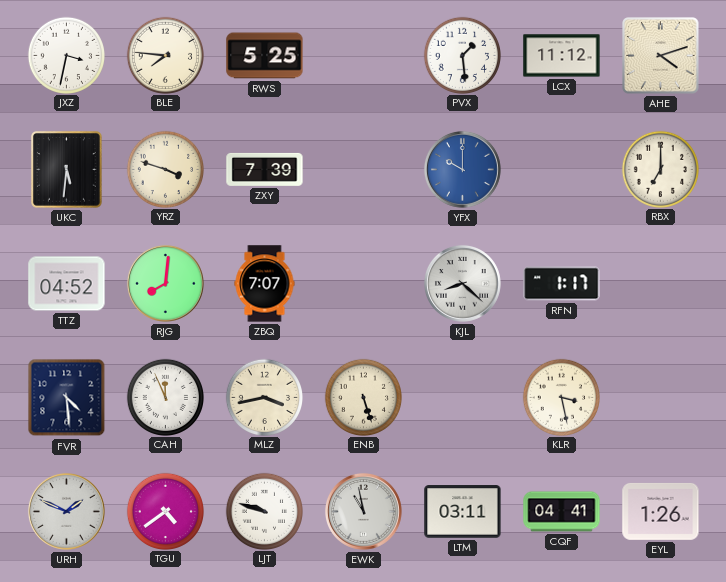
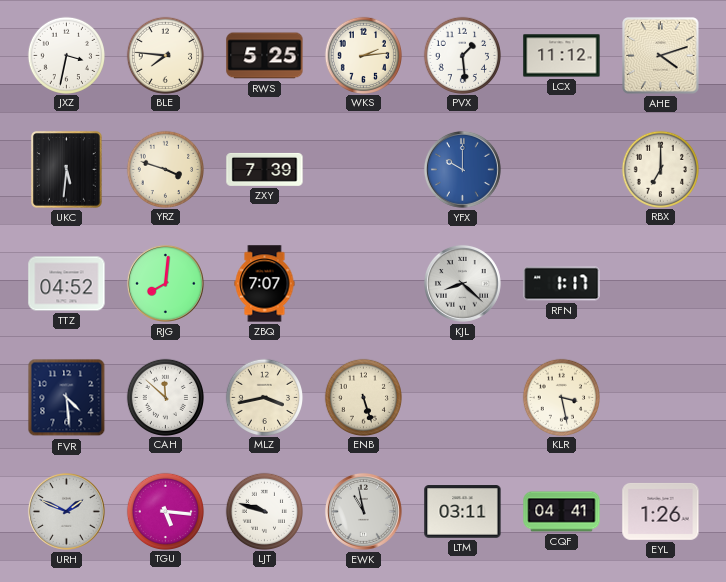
WKS: none -> 2:14
CAH: 11:56 -> 11:52
TGU: 4:39 -> 5:16
